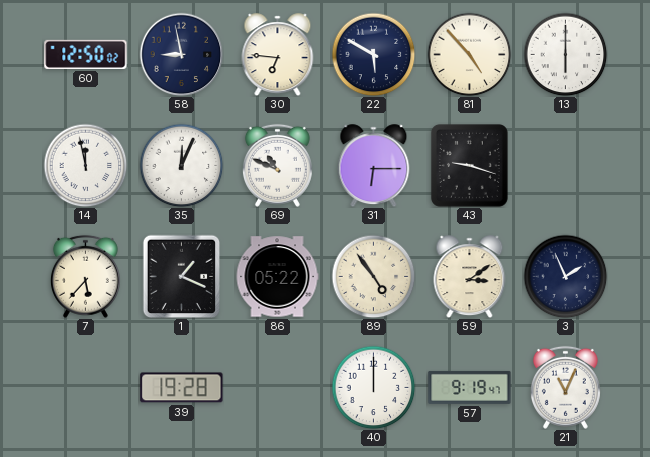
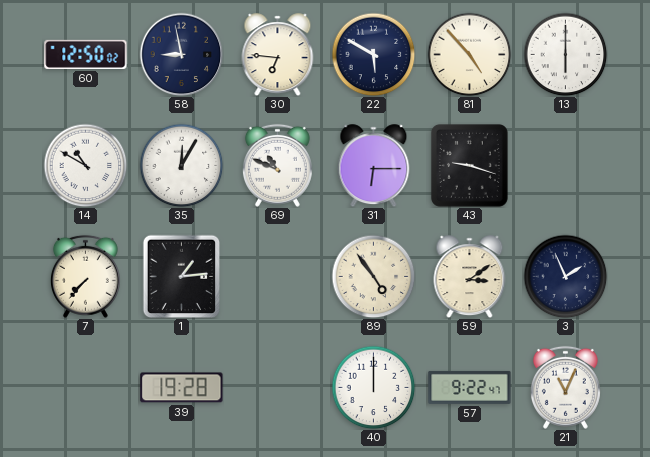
14: 11:58 -> 10:50
35: 12:04 -> 12:05
7: 5:37 -> 7:37
1: 1:19 -> 1:14
86: 05:22 -> none
57: 9:19 -> 9:22
